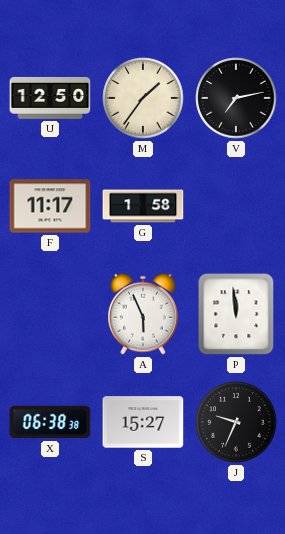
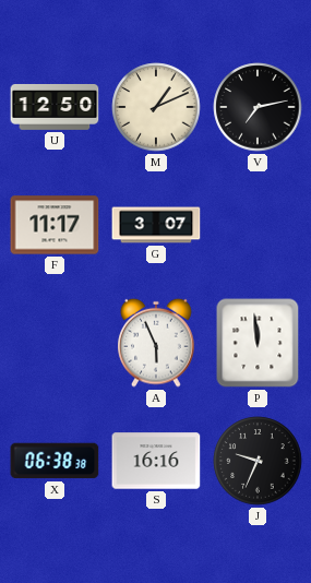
M: 1:36 -> 1:11
G: 1:58 -> 3:07
S: 15:27 -> 16:16
